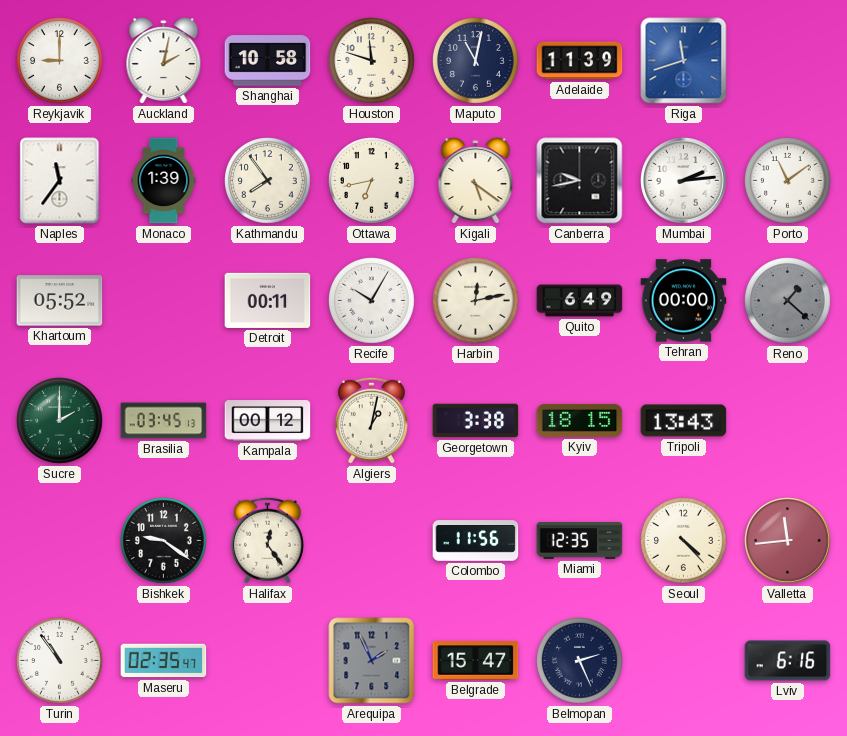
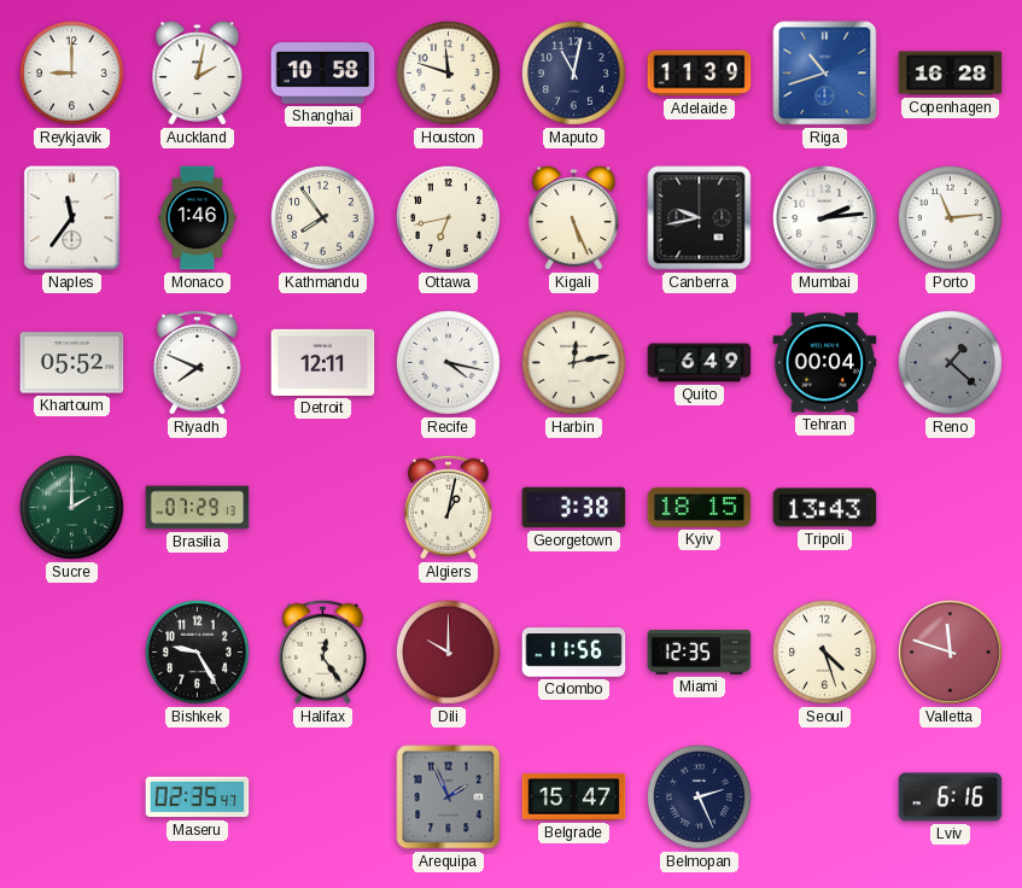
Riga: 11:42 -> 10:42
Copenhagen: none -> 16:28
Monaco: 1:39 -> 1:46
Kigali: 5:21 -> 5:26
Porto: 11:09 -> 11:14
Riyadh: none -> 7:49
Detroit: 00:11 -> 12:11
Recife: 10:05 -> 4:17
Tehran: 00:00 -> 00:04
Brasilia: 03:45 -> 07:29
Kampala: 00:12 -> none
Bishkek: 9:21 -> 9:25
Dili: none -> 10:00
Seoul: 4:23 -> 4:27
Valletta: 11:44 -> 11:48
Turin: 10:54 -> none
